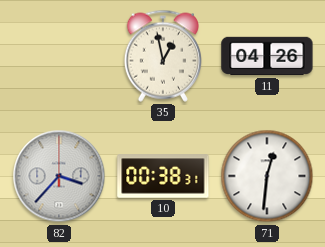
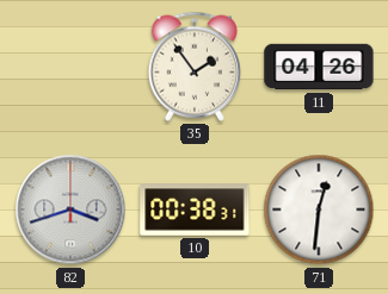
35: 12:58 -> 1:54
82: 3:37 -> 3:42
